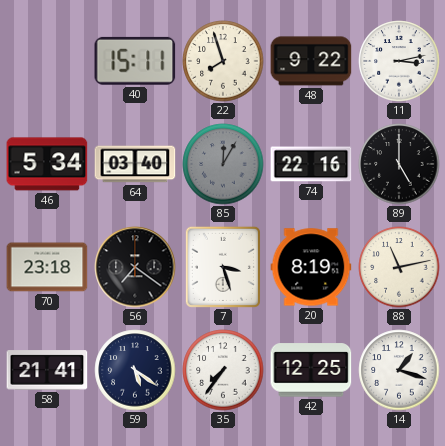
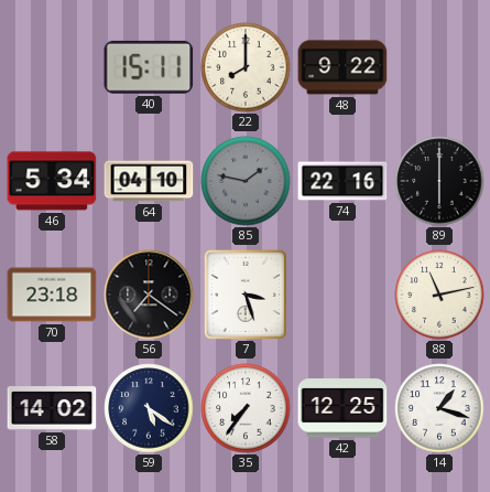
22: 7:57 -> 8:00
11: 3:13 -> none
64: 03:40 -> 04:10
85: 12:05 -> 1:47
89: 5:00 -> 6:00
20: 8:19 -> none
58: 21:41 -> 14:02
